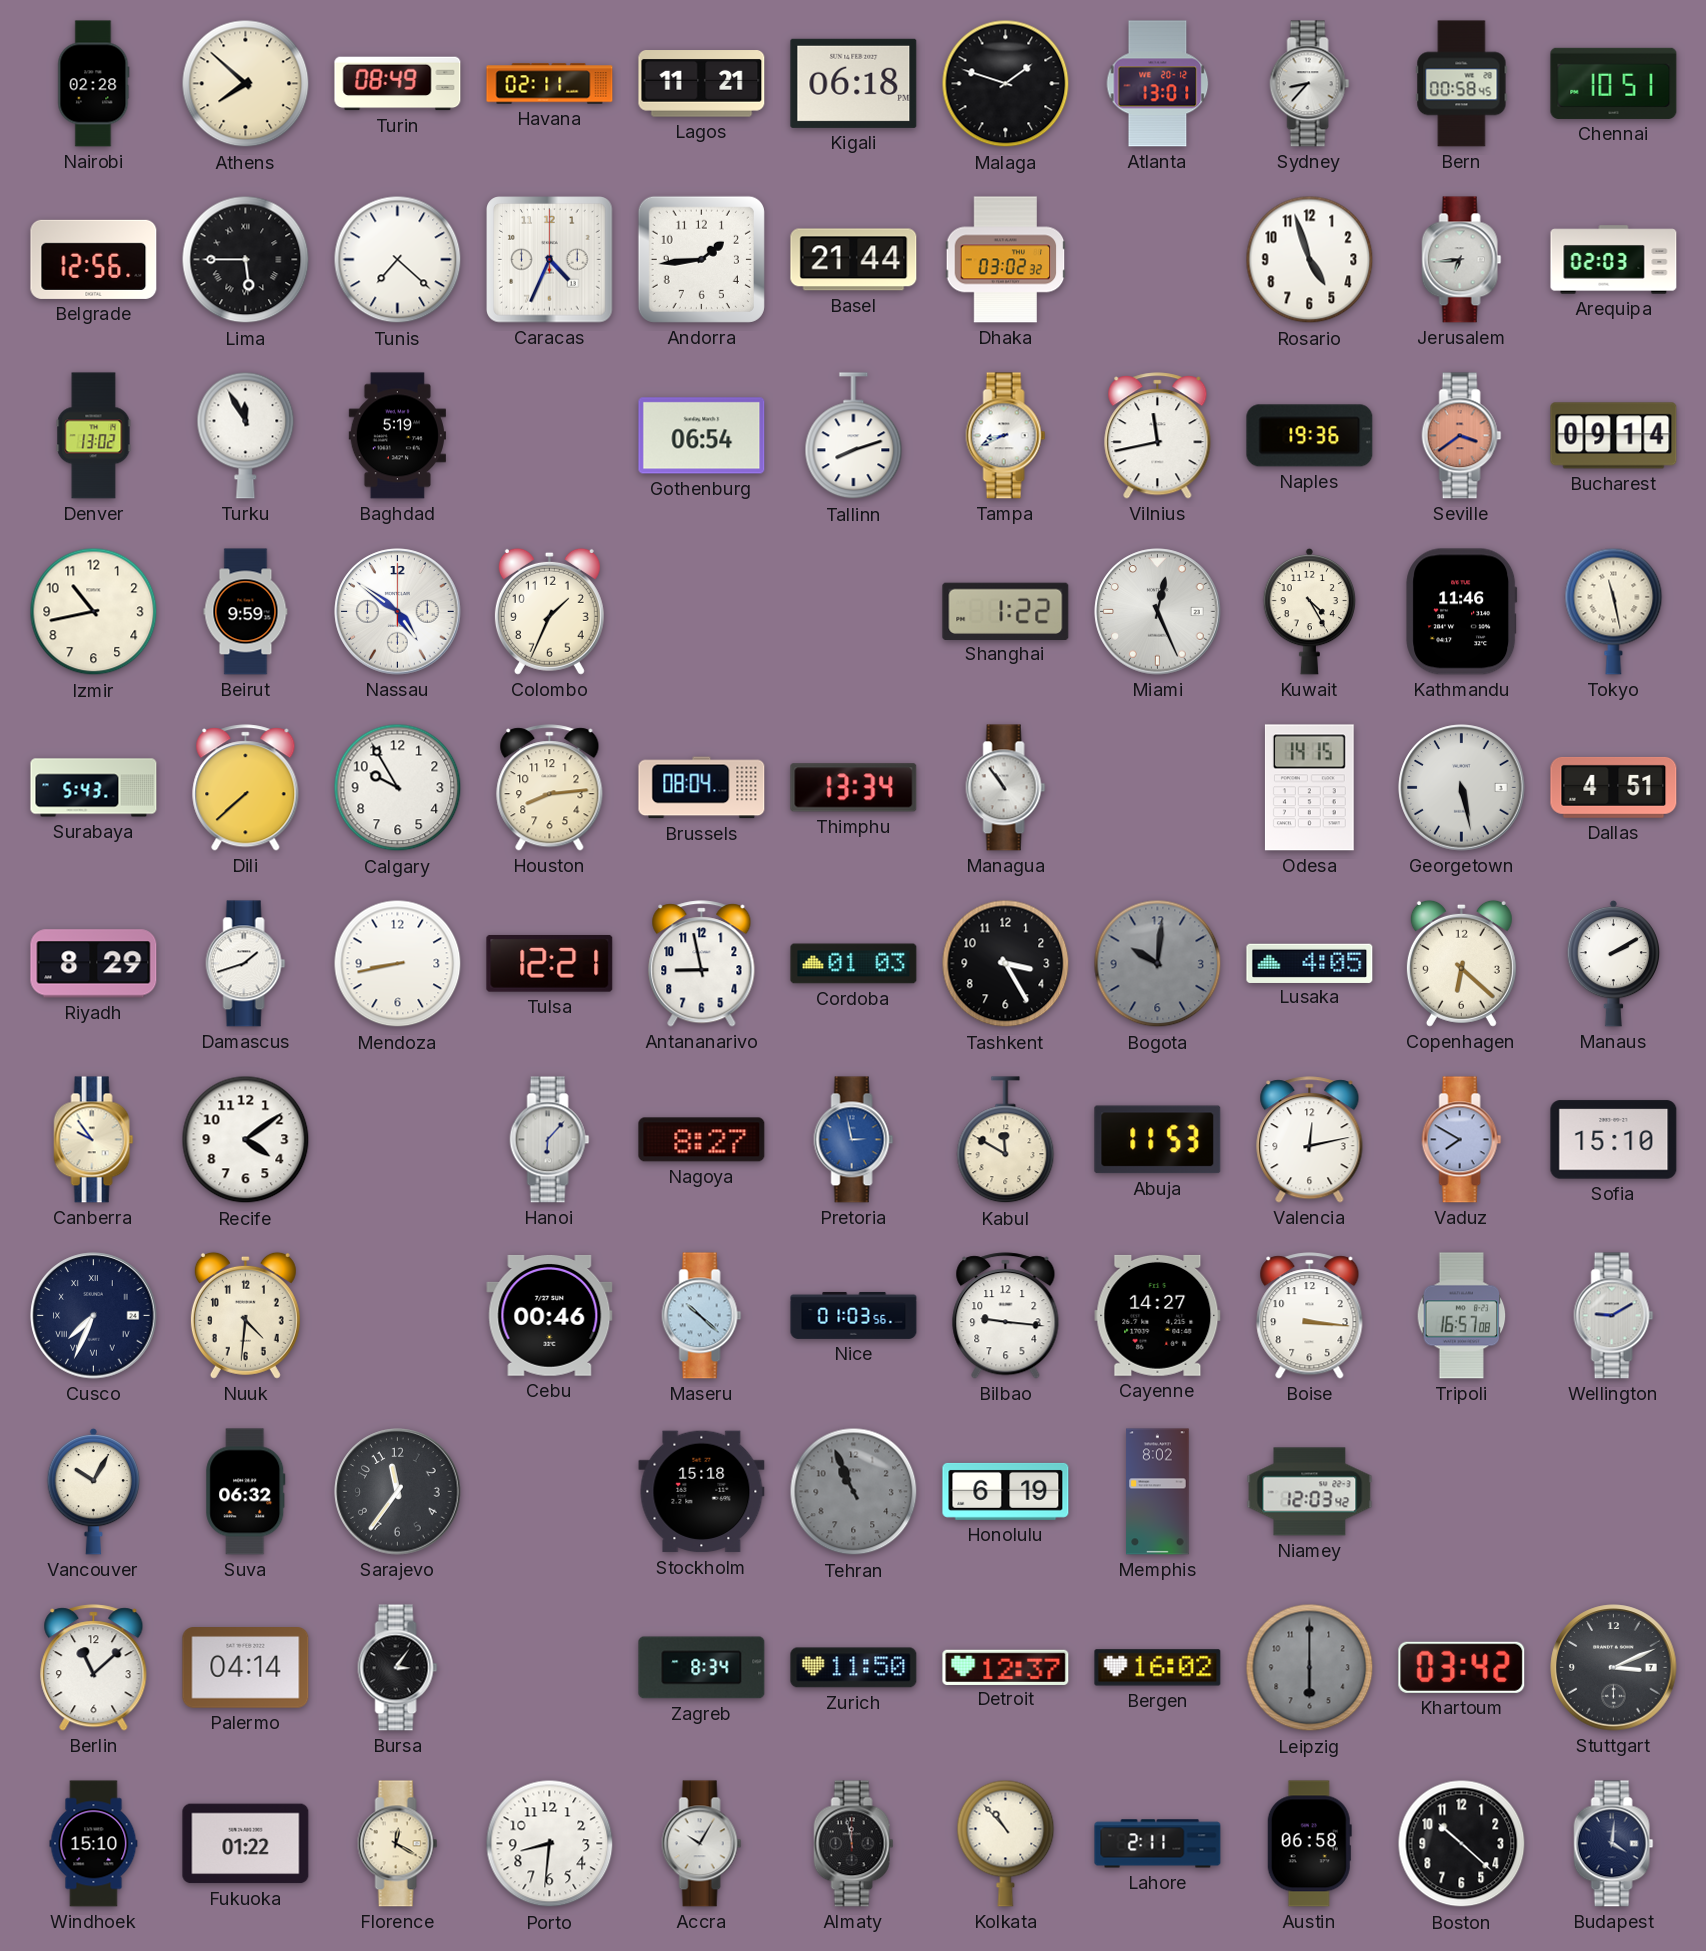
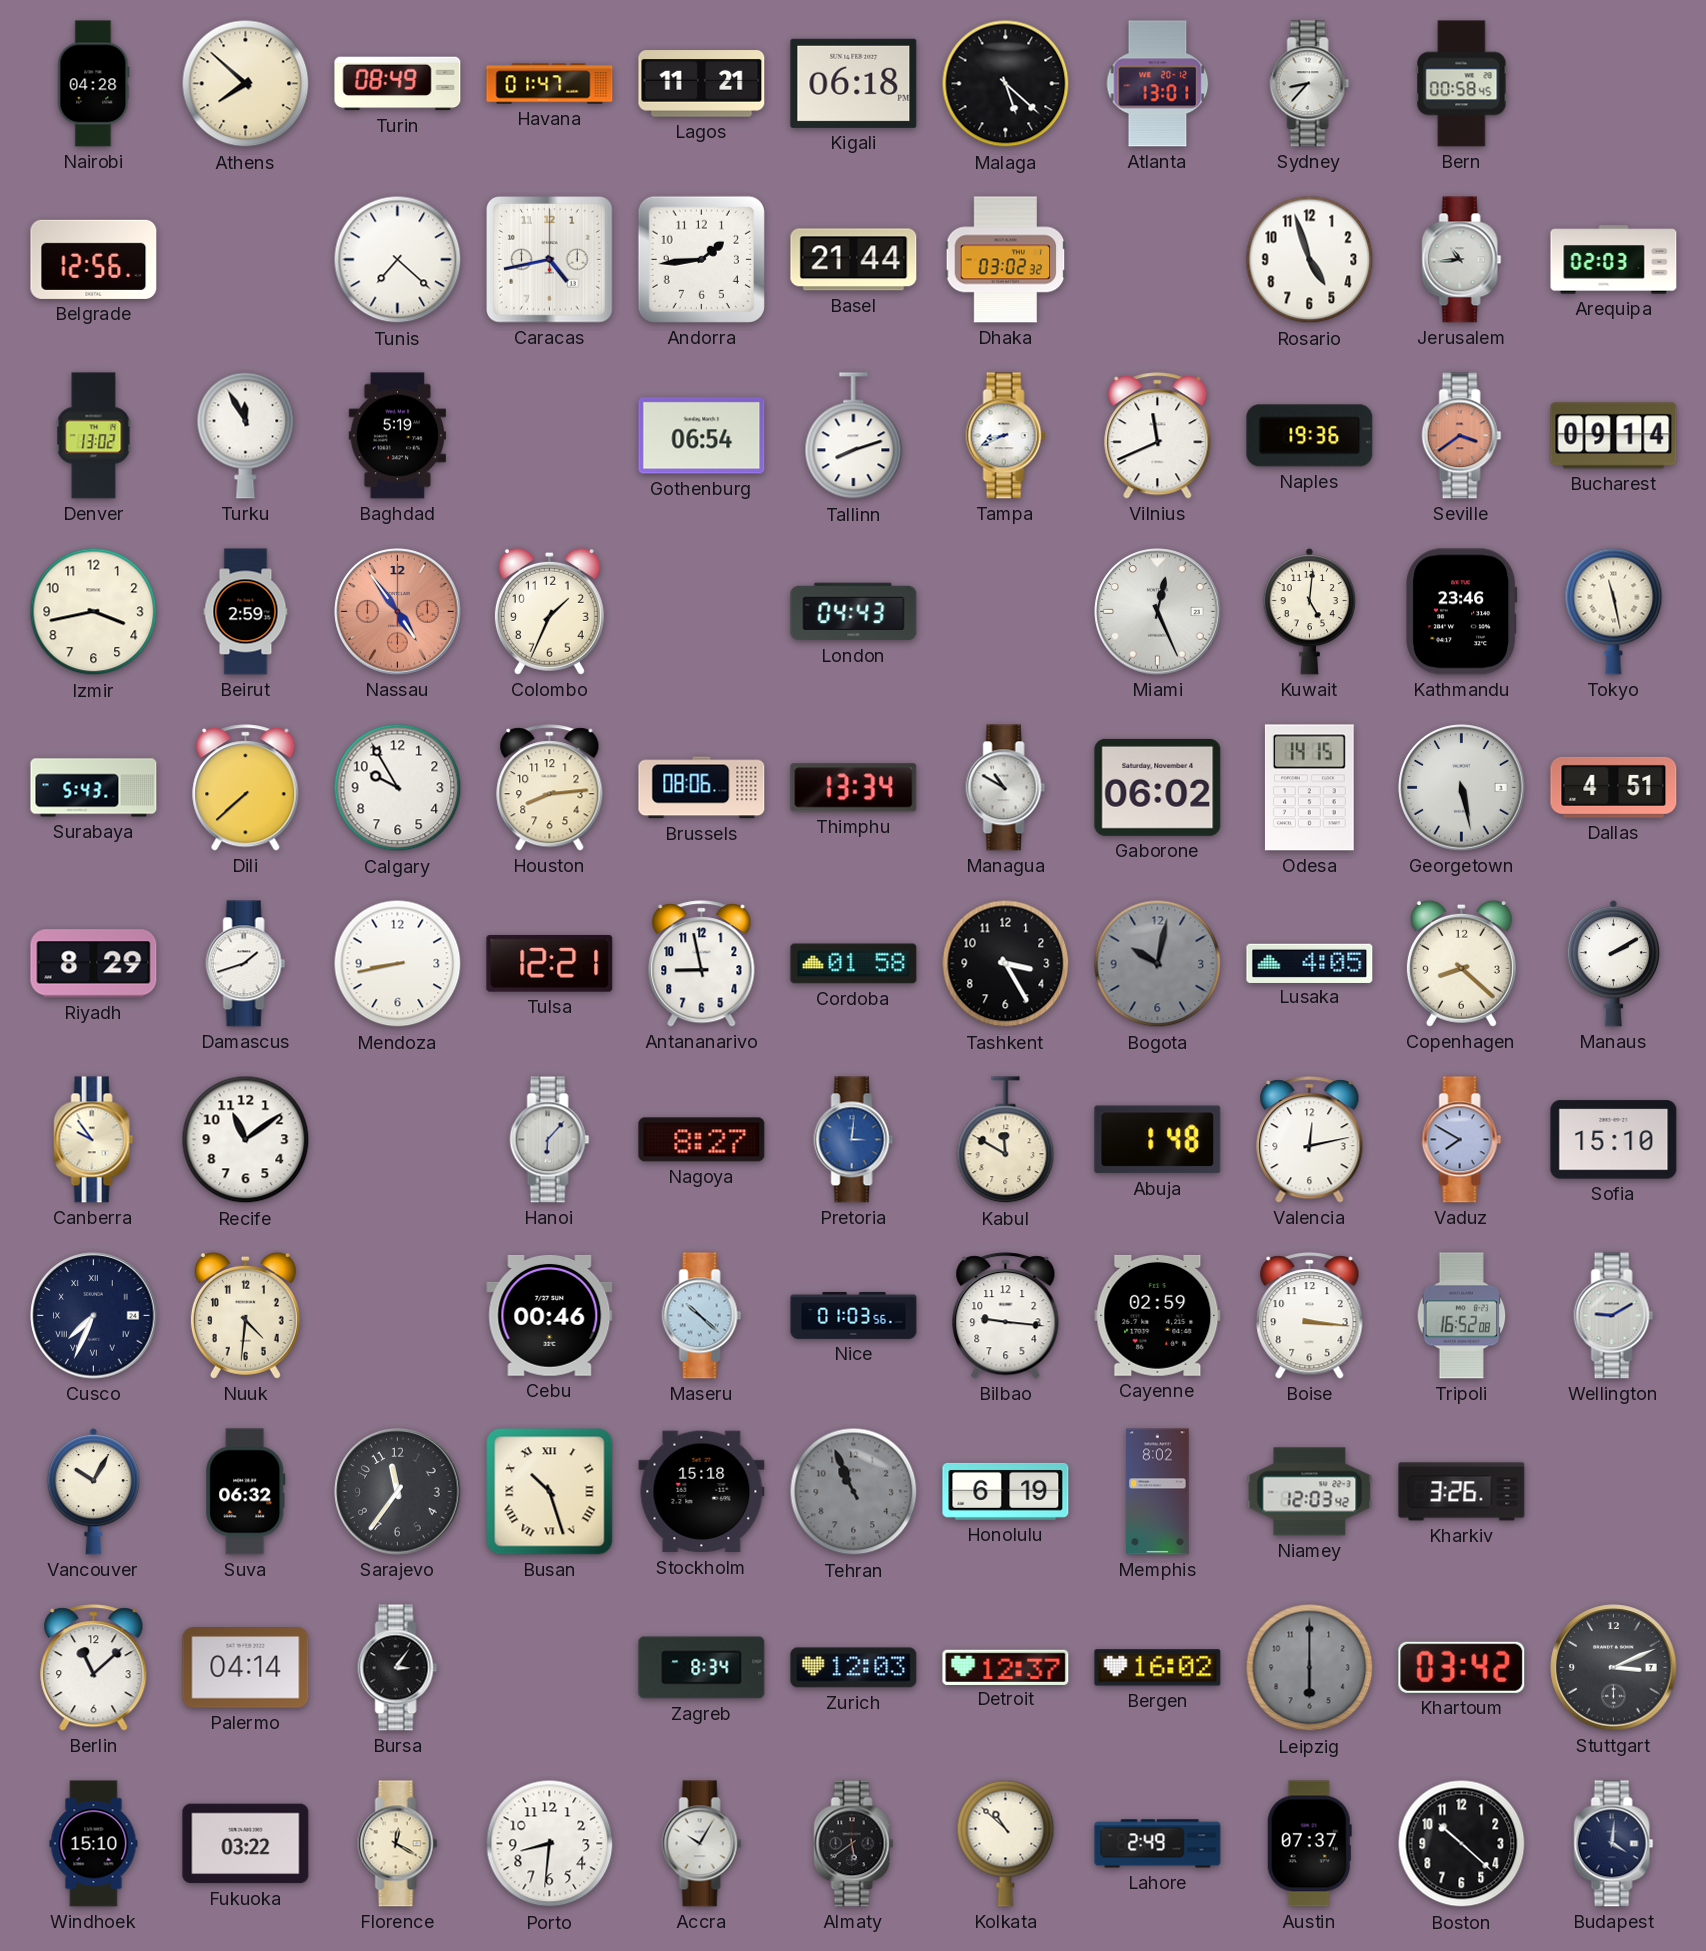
Nairobi: 02:28 -> 04:28
Havana: 02:11 -> 01:47
Malaga: 1:48 -> 5:22
Chennai: 10:51 -> none
Lima: 5:45 -> none
Caracas: 4:34 -> 4:43
Jerusalem: 6:44 -> 10:44
Vilnius: 11:43 -> 11:41
Izmir: 10:43 -> 3:43
Beirut: 9:59 -> 2:59
Nassau: 4:51 -> 4:54
Nassau dial: white -> salmon
London: none -> 04:43
Shanghai: 1:22 -> none
Kuwait: 4:25 -> 5:01
Kathmandu: 11:46 -> 23:46
Brussels: 08:04 -> 08:06
Managua: 10:54 -> 10:50
Gaborone: none -> 06:02
Cordoba: 01:03 -> 01:58
Bogota: 10:01 -> 10:02
Copenhagen: 6:22 -> 8:22
Recife: 4:09 -> 11:09
Pretoria: 2:58 -> 3:01
Abuja: 11:53 -> 1:48
Cayenne: 14:27 -> 02:59
Tripoli: 16:57 -> 16:52
Busan: none -> 10:27
Kharkiv: none -> 3:26
Zurich: 11:50 -> 12:03
Fukuoka: 01:22 -> 03:22
Almaty: 11:58 -> 5:39
Kolkata: 10:53 -> 10:52
Lahore: 2:11 -> 2:49
Austin: 06:58 -> 07:37
